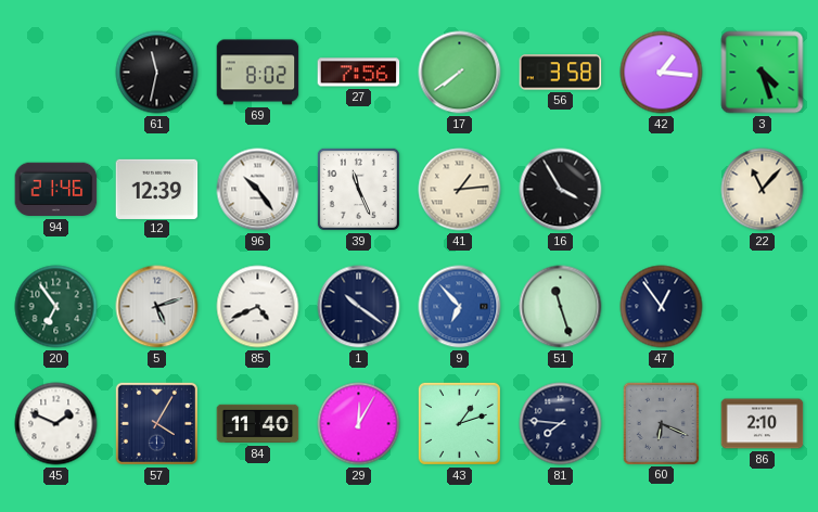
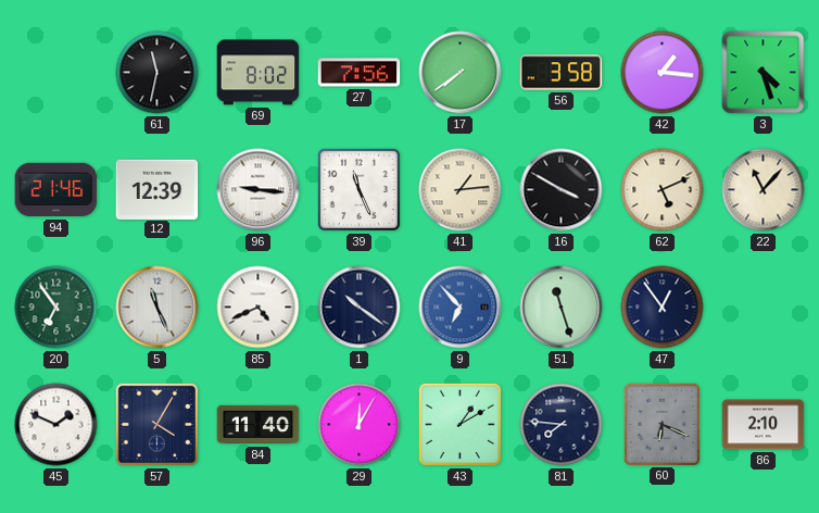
96: 10:24 -> 9:16
16: 3:55 -> 3:50
62: none -> 5:11
5: 5:12 -> 11:26
43: 1:12 -> 1:10
